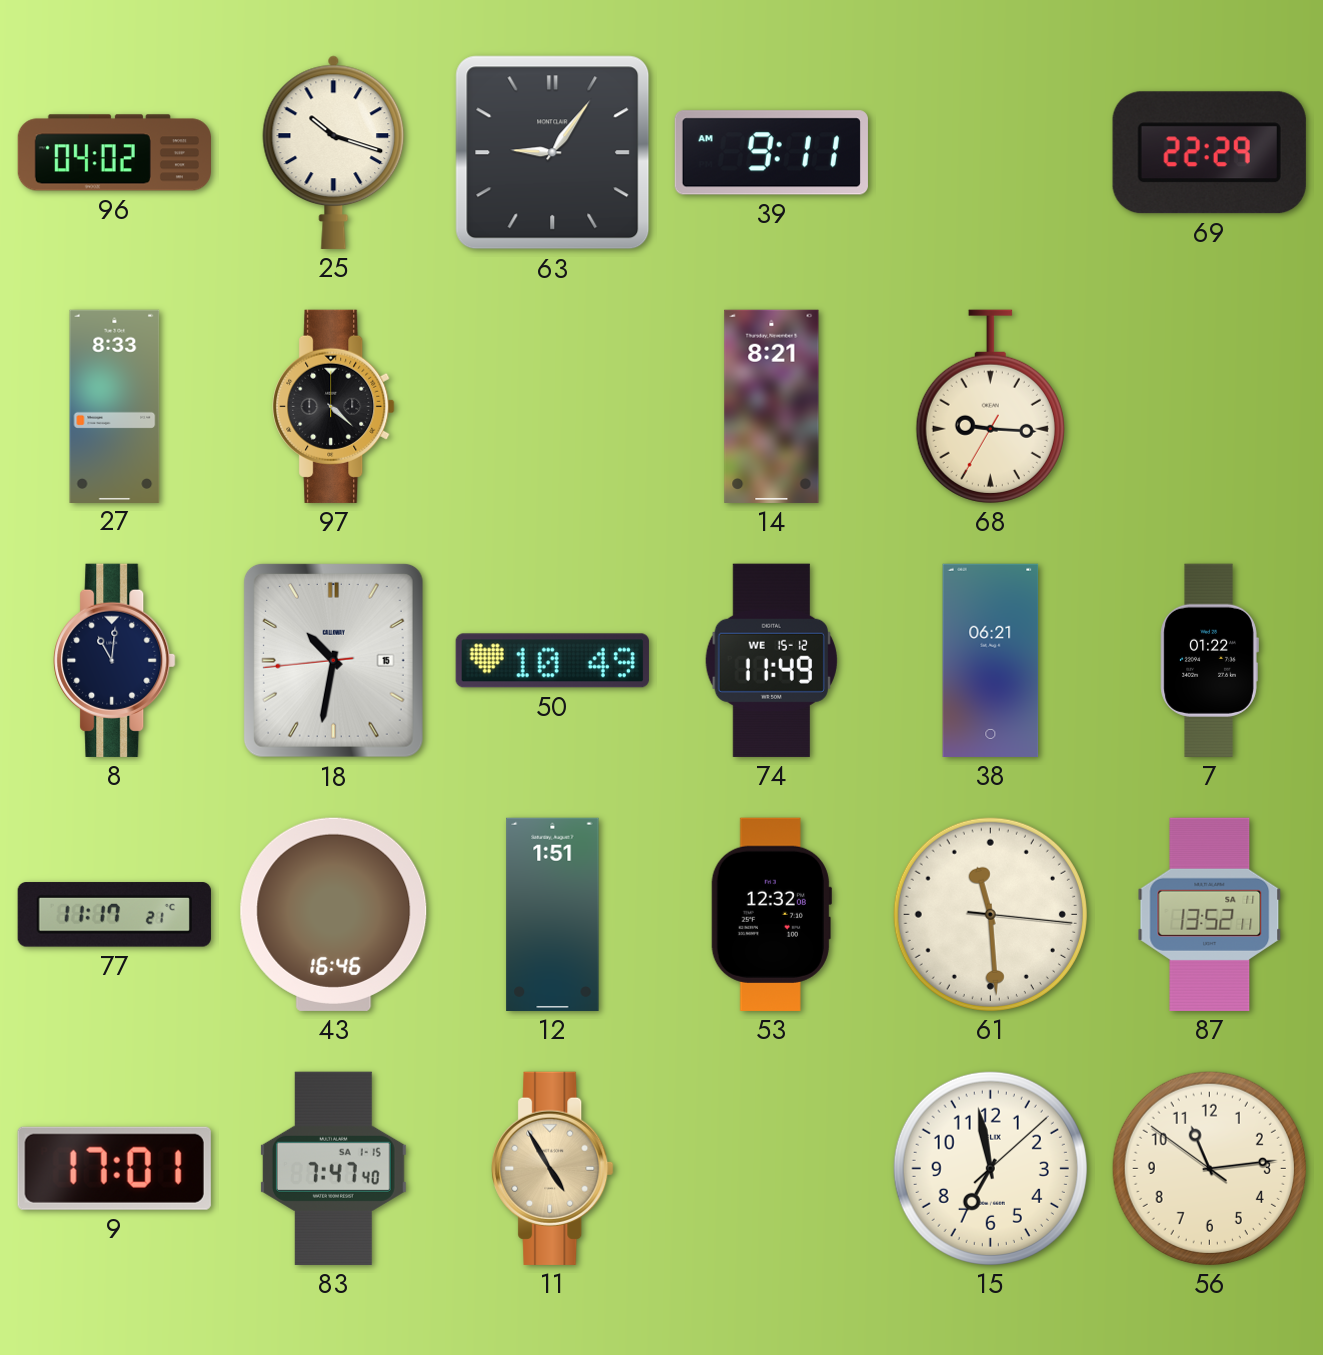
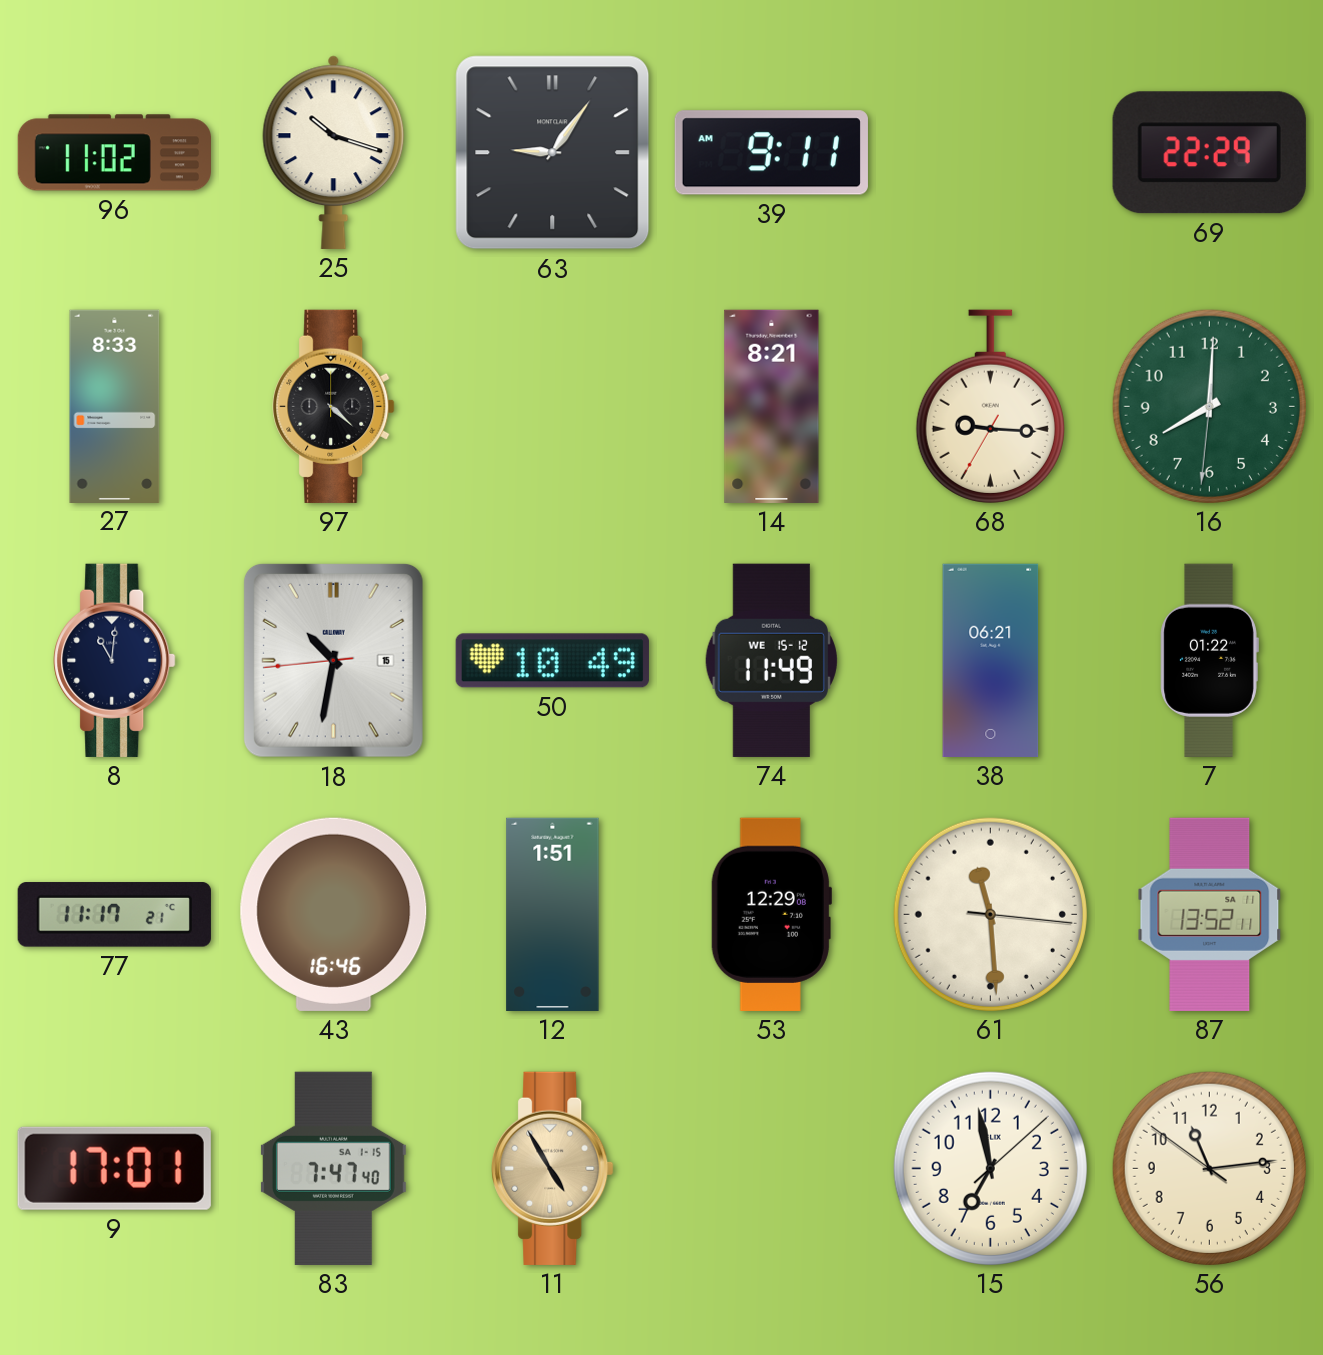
96: 04:02 -> 11:02
16: none -> 8:00
53: 12:32 -> 12:29
